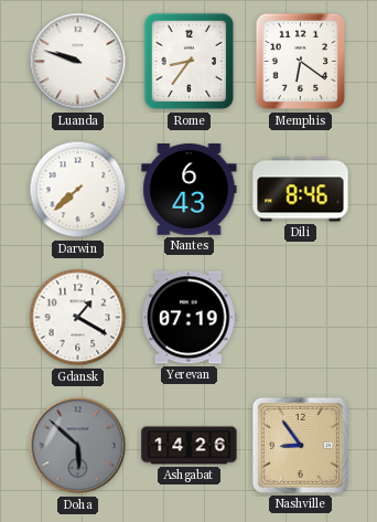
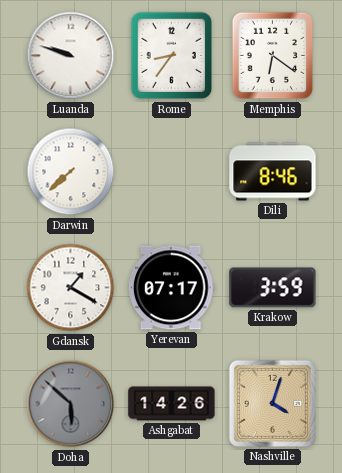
Nantes: 6:43 -> none
Yerevan: 07:19 -> 07:17
Krakow: none -> 3:59
Nashville: 8:54 -> 4:03
